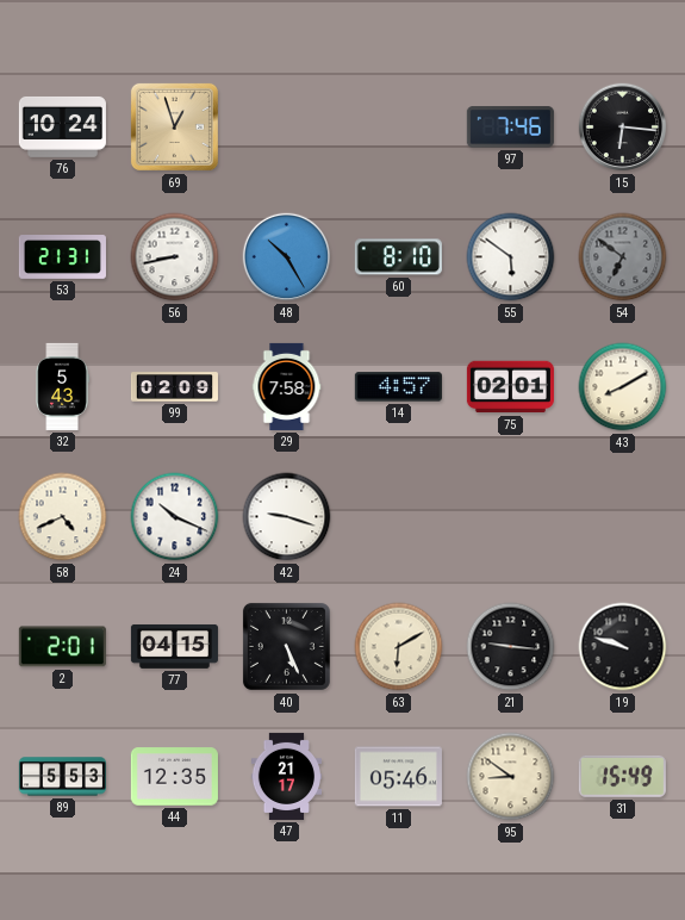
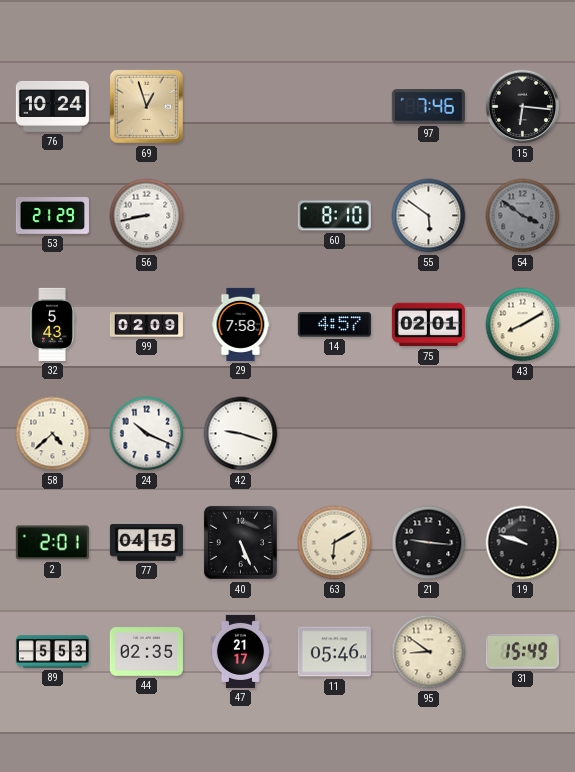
53: 21:31 -> 21:29
48: 10:25 -> none
54: 6:51 -> 3:51
58: 4:41 -> 4:38
44: 12:35 -> 02:35
